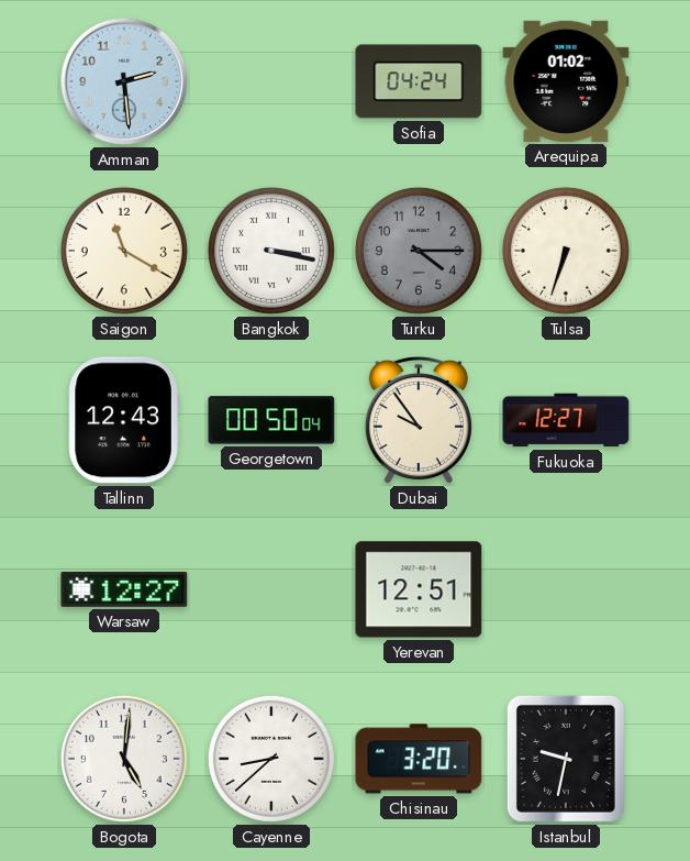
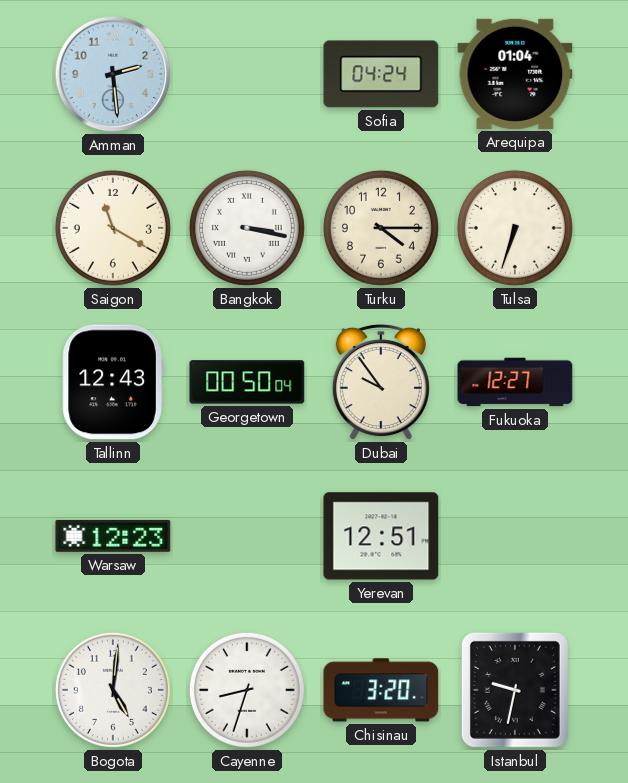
Arequipa: 01:02 -> 01:04
Turku dial: grey -> cream
Warsaw: 12:27 -> 12:23
Cayenne: 8:38 -> 8:33
